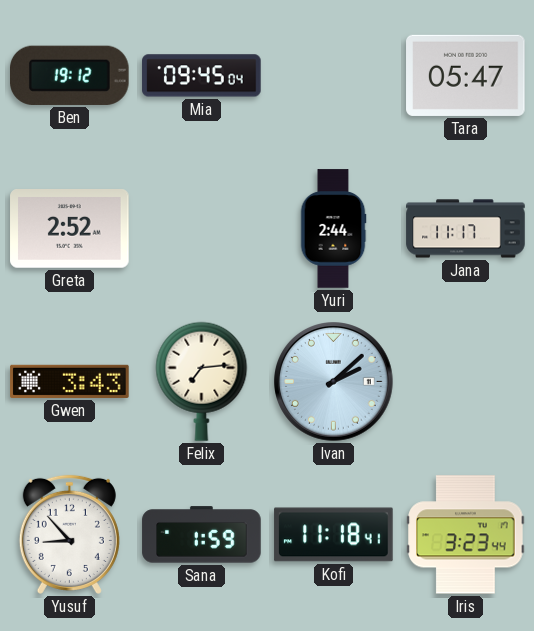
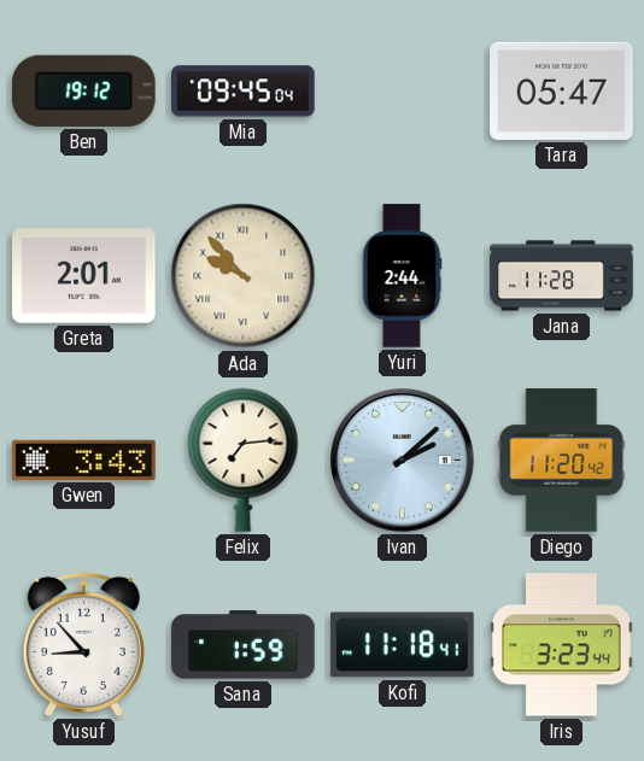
Greta: 2:52 -> 2:01
Ada: none -> 9:53
Jana: 11:17 -> 11:28
Diego: none -> 11:20
